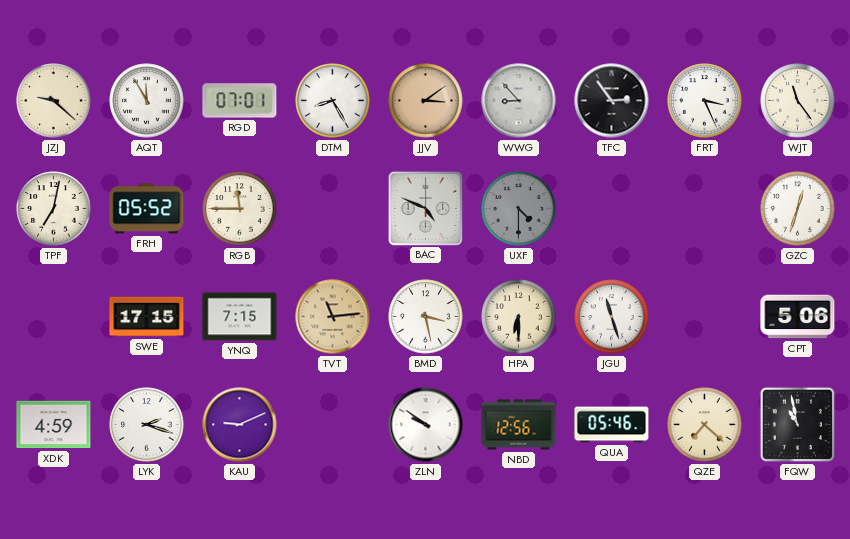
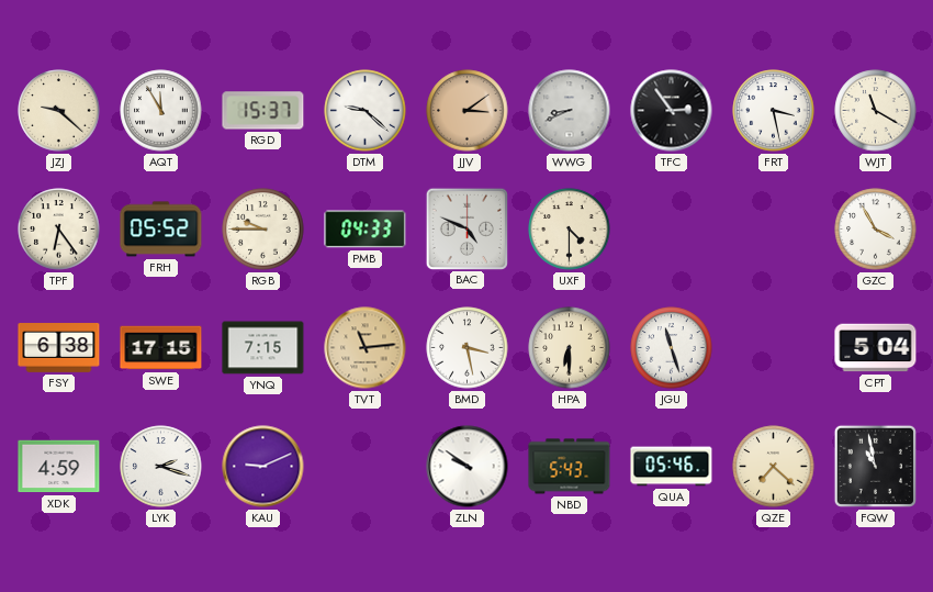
RGD: 07:01 -> 15:37
DTM: 8:25 -> 9:22
WWG: 8:53 -> 8:41
FRT: 3:26 -> 3:28
WJT: 11:24 -> 11:20
TPF: 7:02 -> 6:24
RGB: 11:45 -> 9:45
PMB: none -> 04:33
UXF dial: grey -> cream
GZC: 12:33 -> 3:55
FSY: none -> 6:38
CPT: 5:06 -> 5:04
NBD: 12:56 -> 5:43
